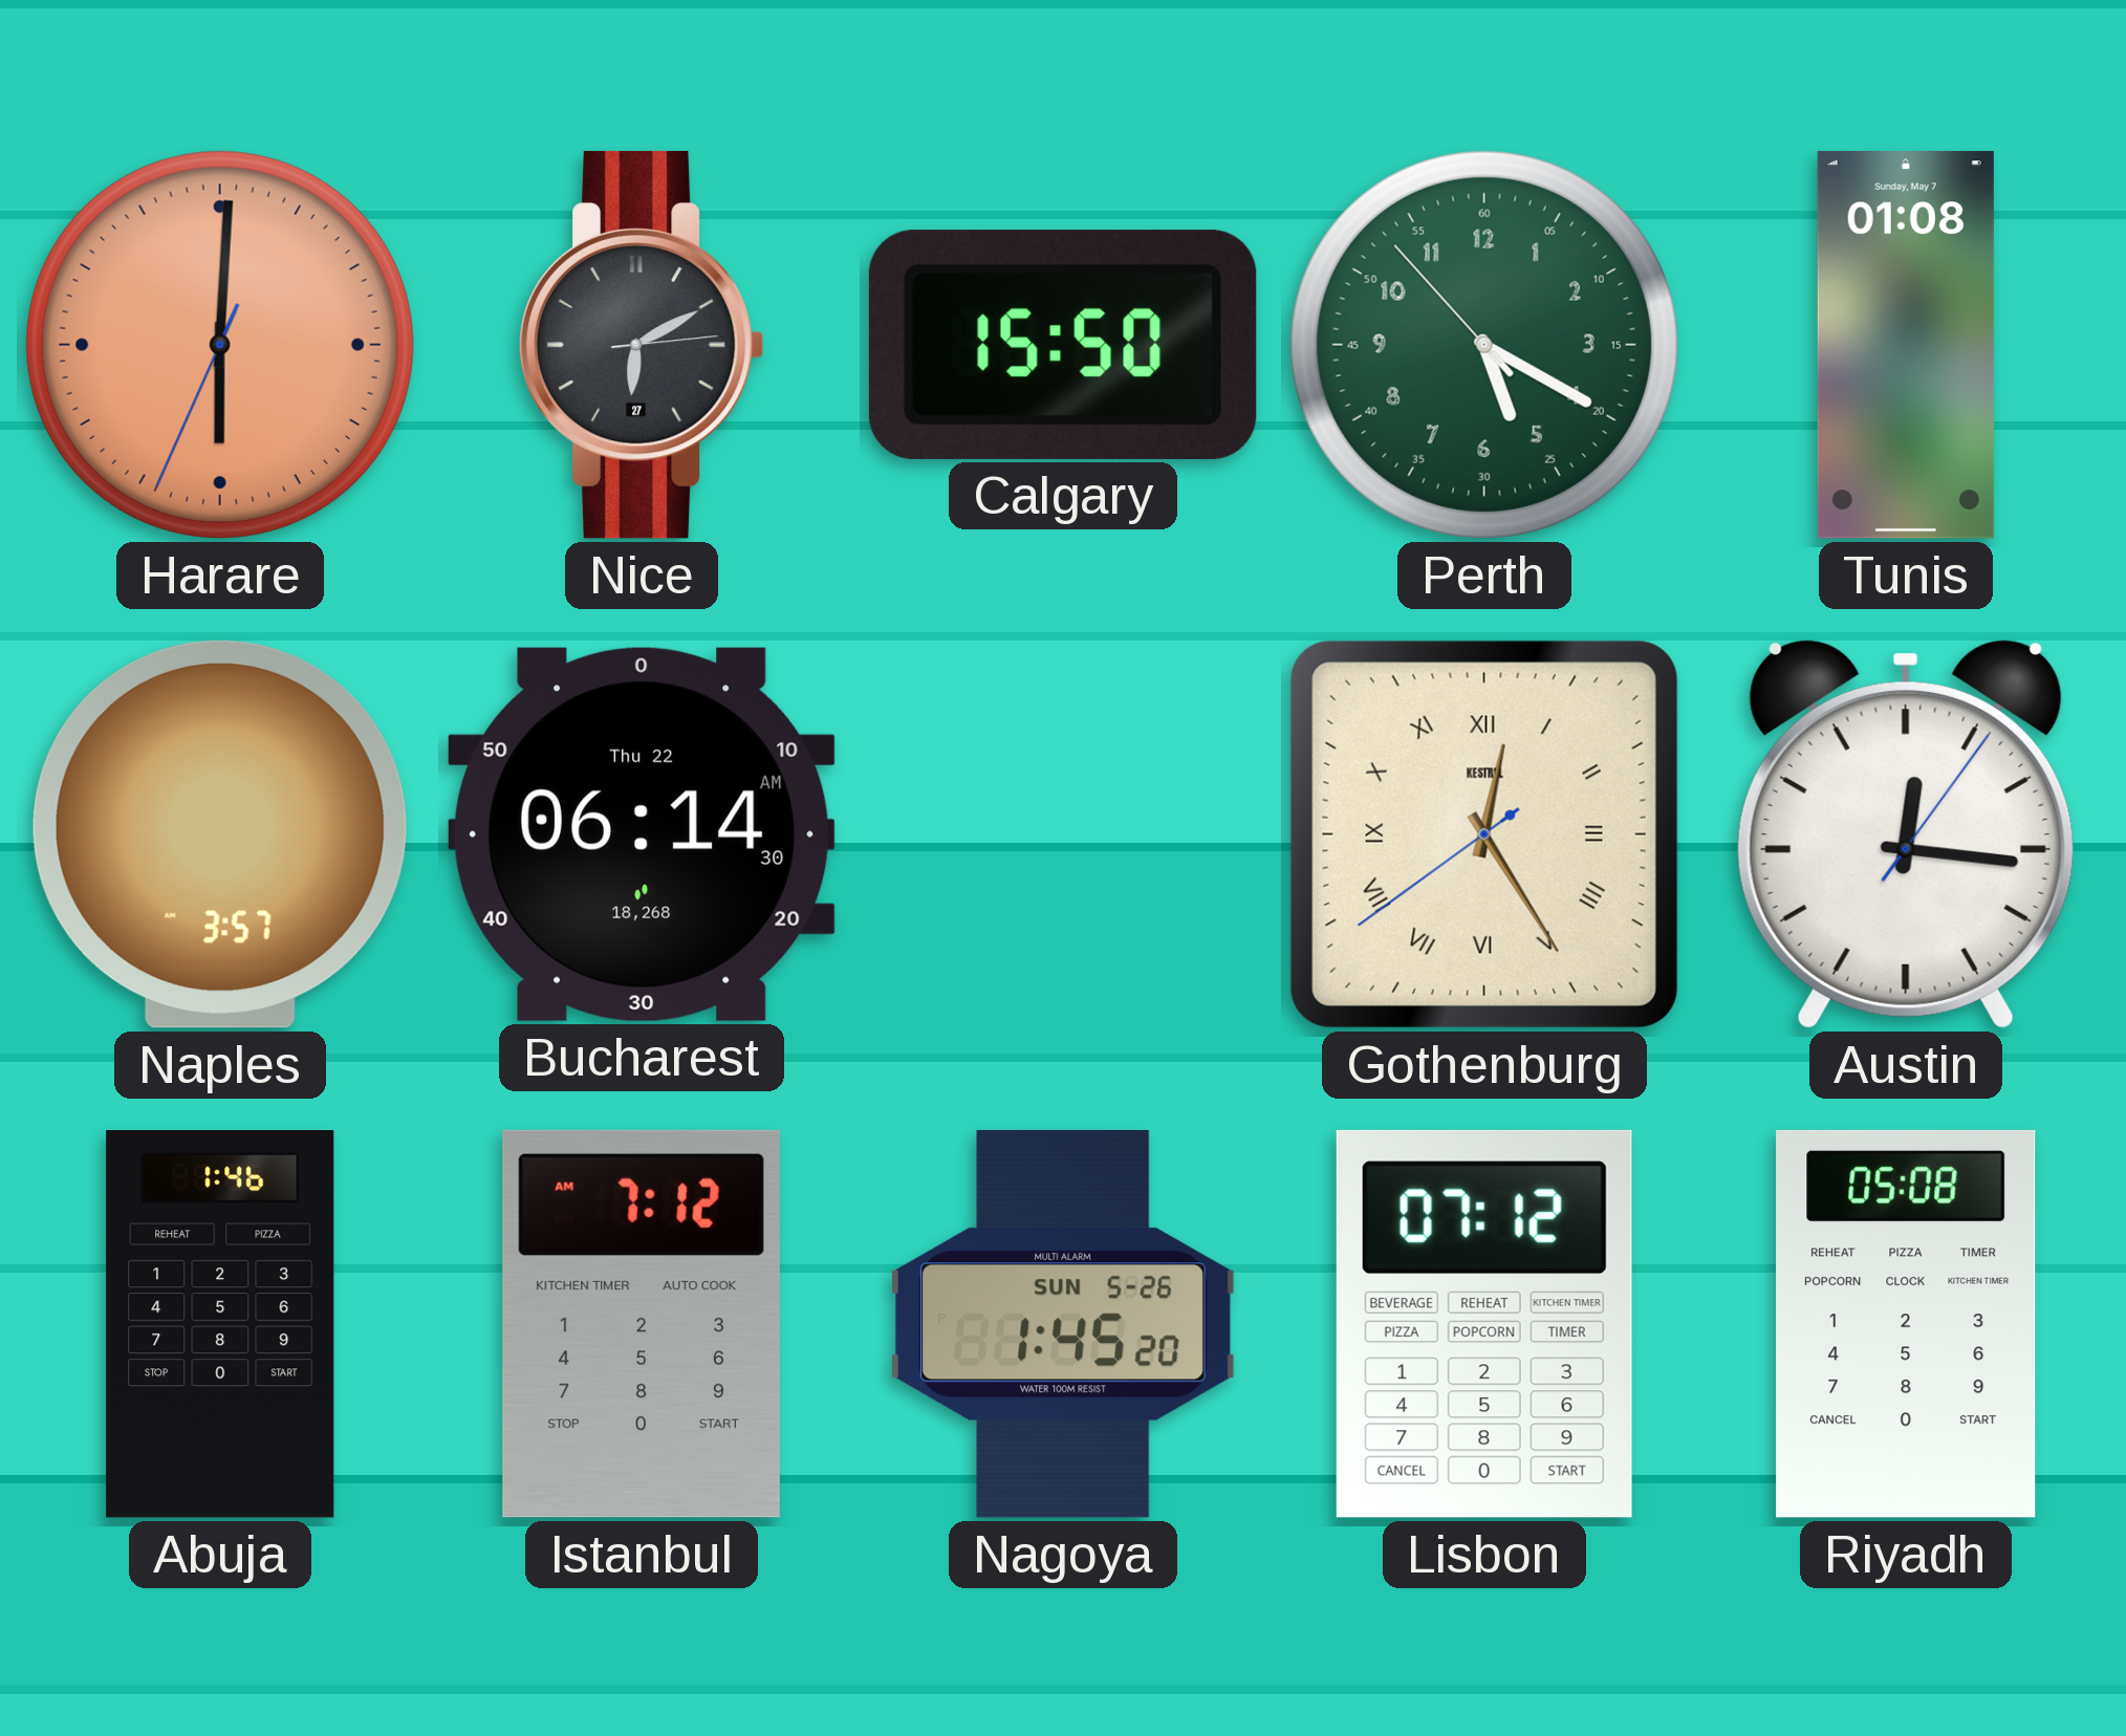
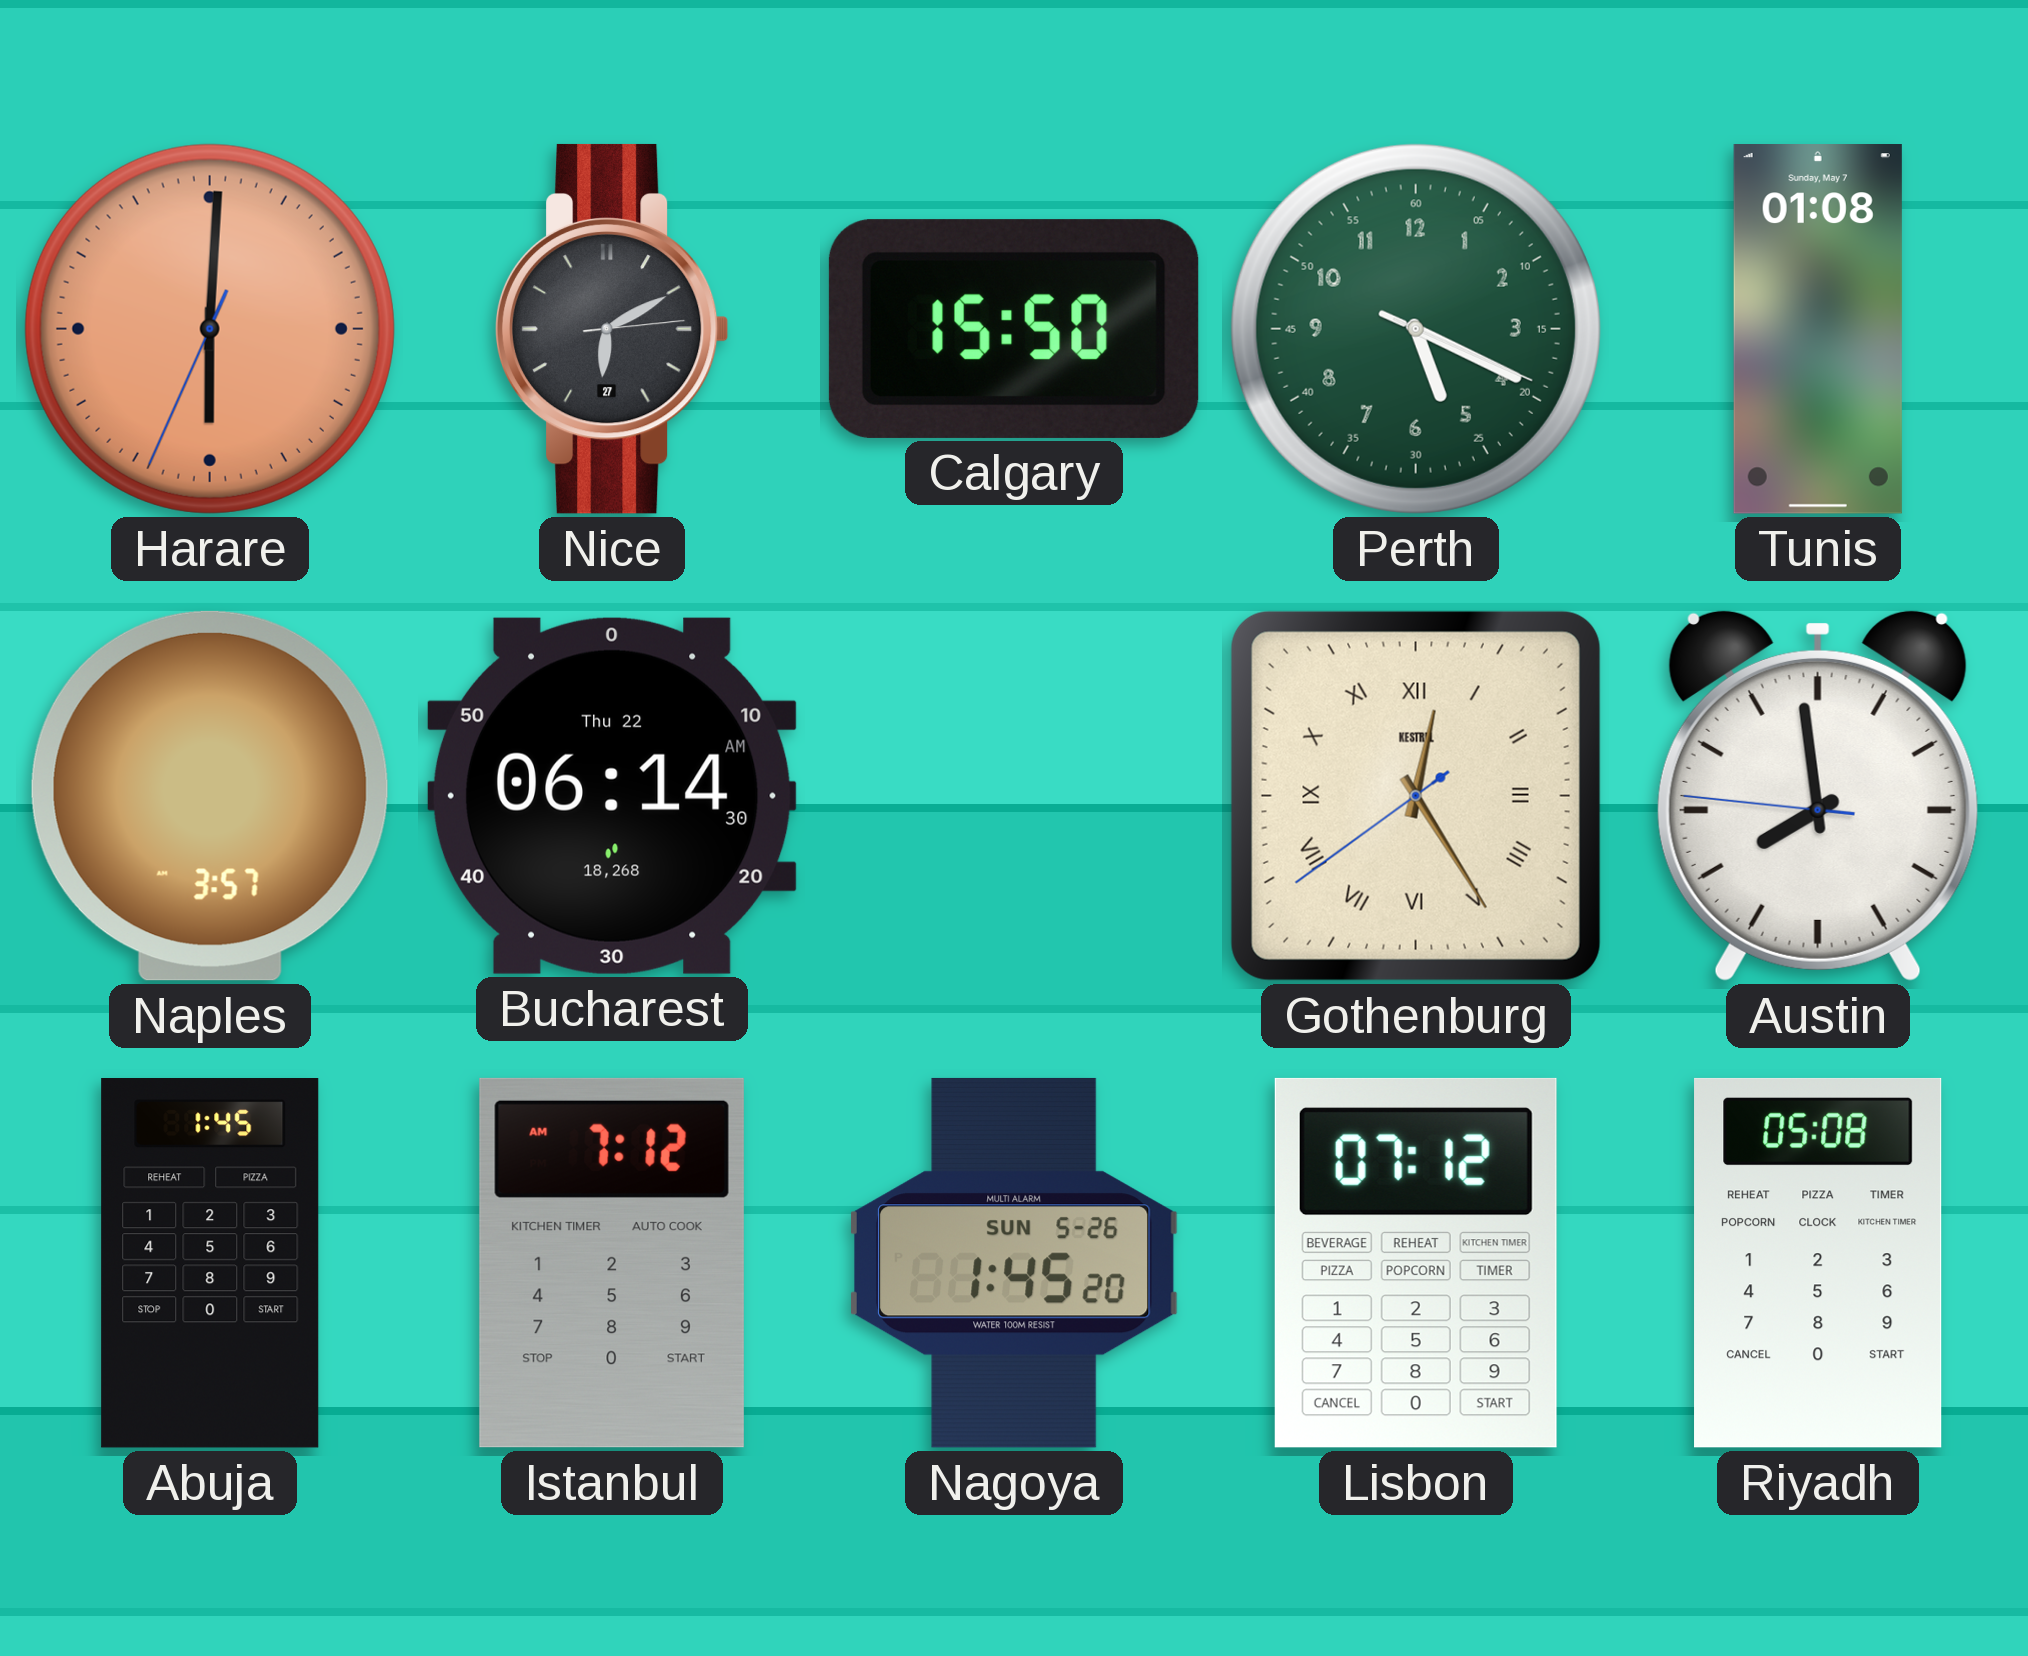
Perth: 5:19:53 -> 5:19:19
Austin: 12:16 -> 7:58
Abuja: 1:46 -> 1:45
